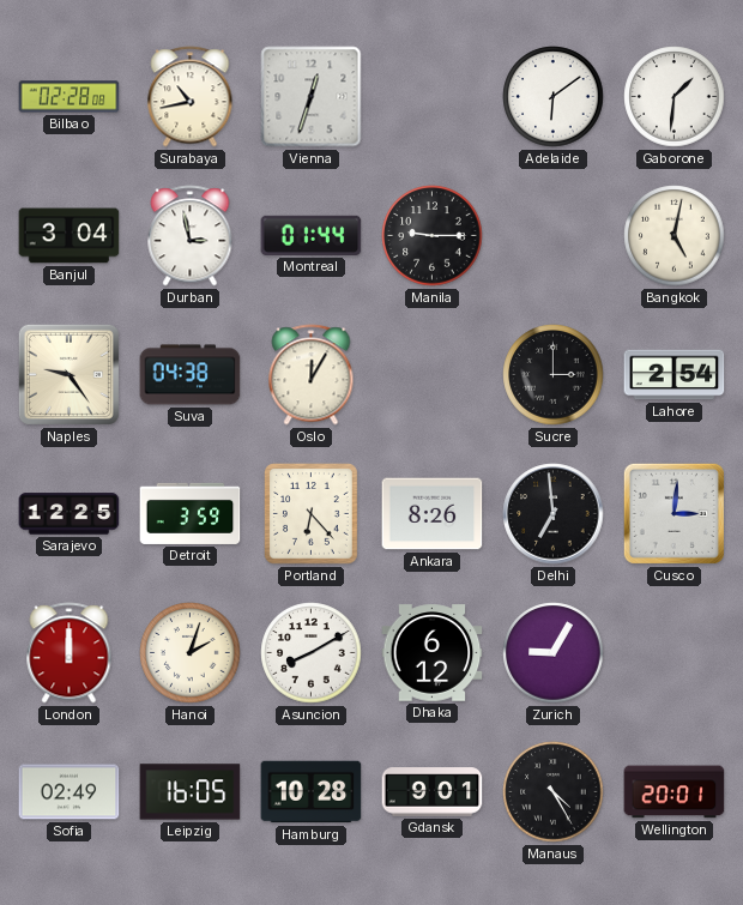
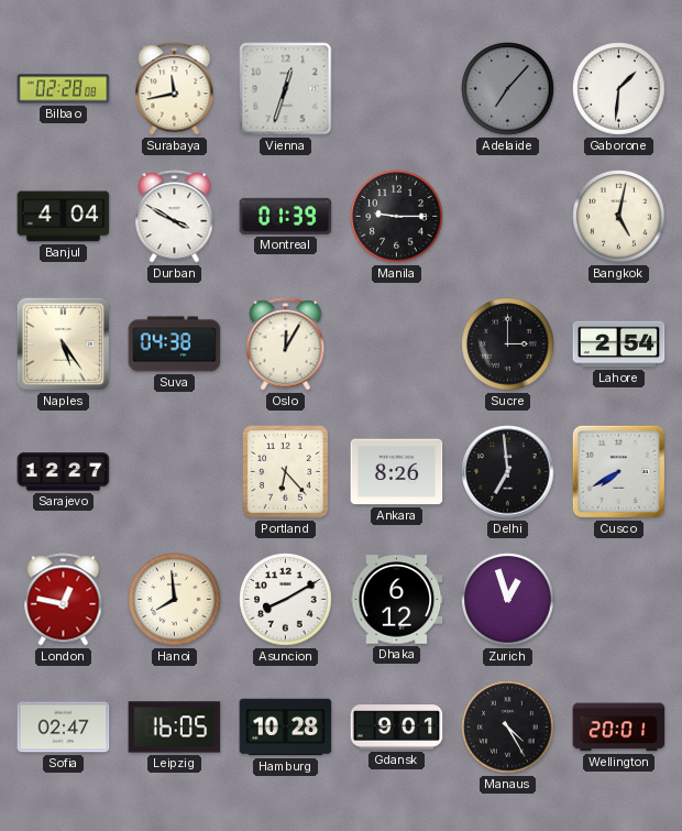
Surabaya: 10:43 -> 11:43
Adelaide: 6:09 -> 7:07
Adelaide dial: white -> grey
Banjul: 3:04 -> 4:04
Durban: 2:58 -> 3:50
Montreal: 01:44 -> 01:39
Naples: 9:24 -> 5:24
Sarajevo: 12:25 -> 12:27
Detroit: 3:59 -> none
Cusco: 3:01 -> 7:40
London: 12:00 -> 12:47
Hanoi: 2:03 -> 7:59
Zurich: 9:05 -> 12:57
Sofia: 02:49 -> 02:47
